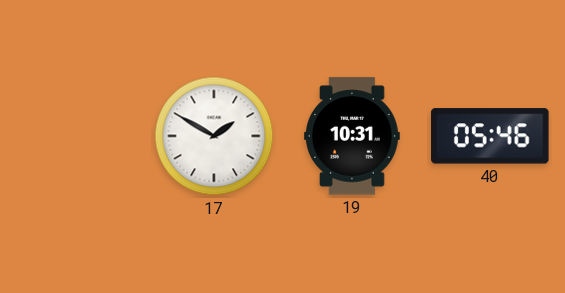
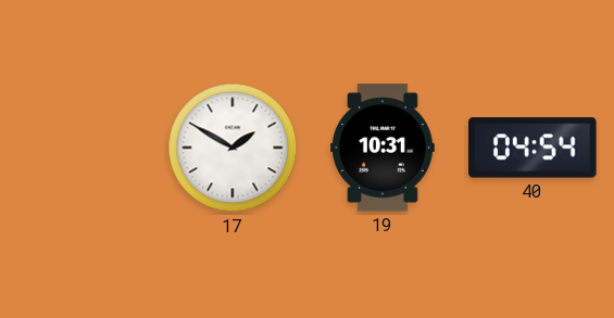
40: 05:46 -> 04:54
